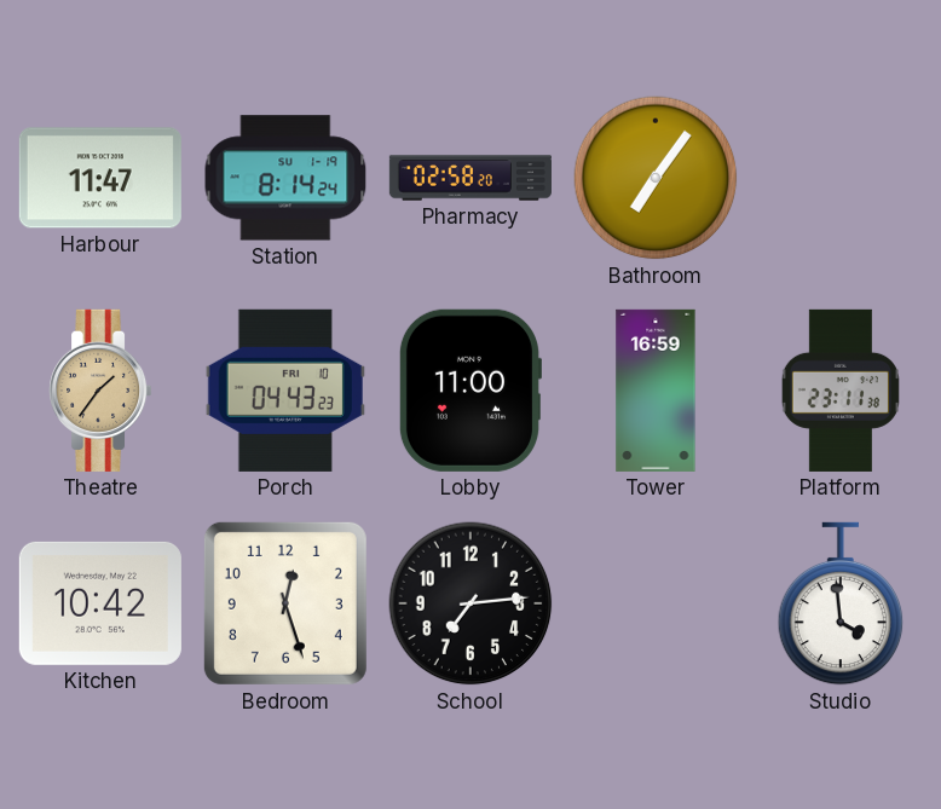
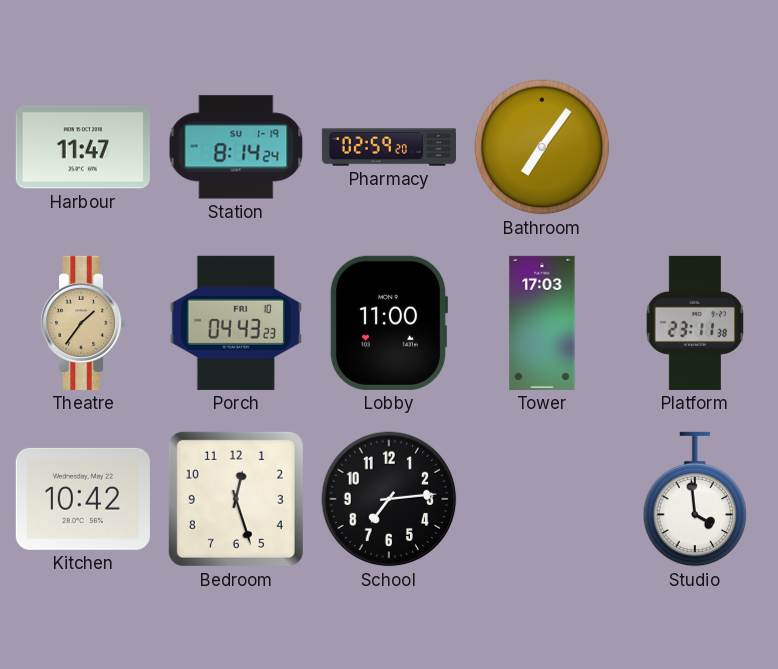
Pharmacy: 02:58 -> 02:59
Tower: 16:59 -> 17:03
